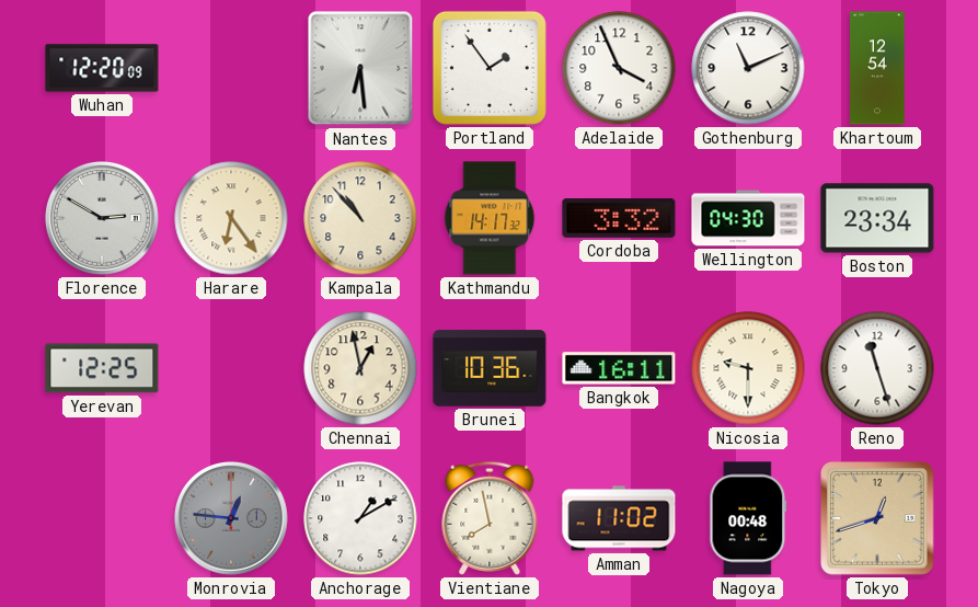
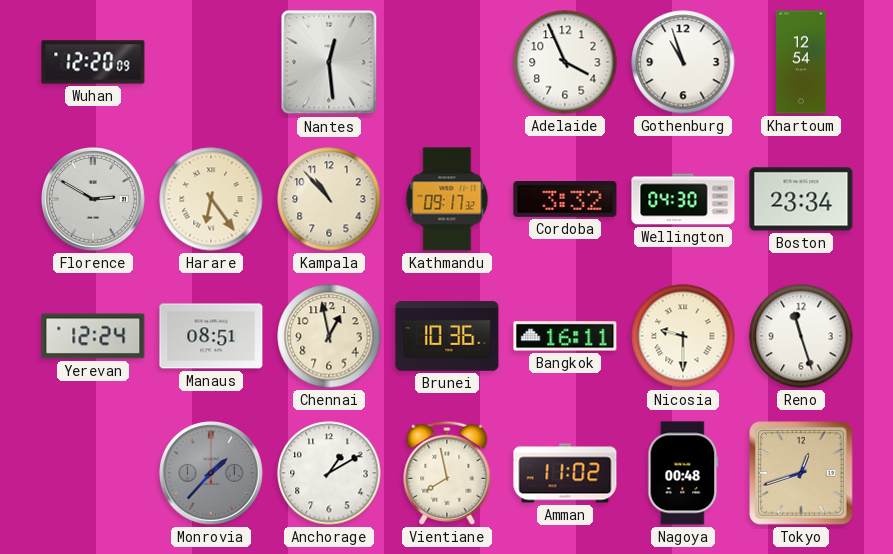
Nantes: 6:29 -> 12:29
Portland: 1:54 -> none
Gothenburg: 11:11 -> 10:57
Kathmandu: 14:17 -> 09:17
Yerevan: 12:25 -> 12:24
Manaus: none -> 08:51
Monrovia: 12:46 -> 1:37
